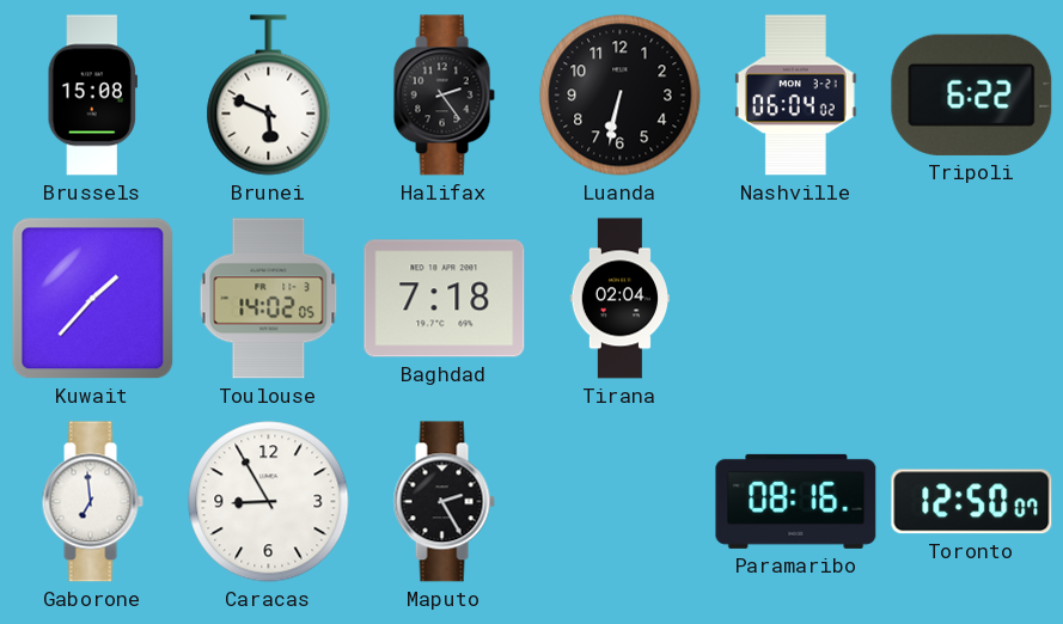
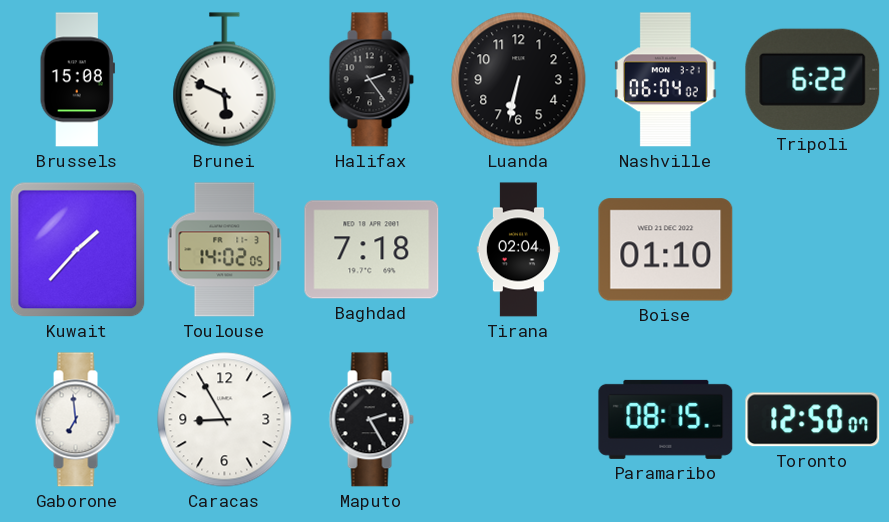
Boise: none -> 01:10
Paramaribo: 08:16 -> 08:15
